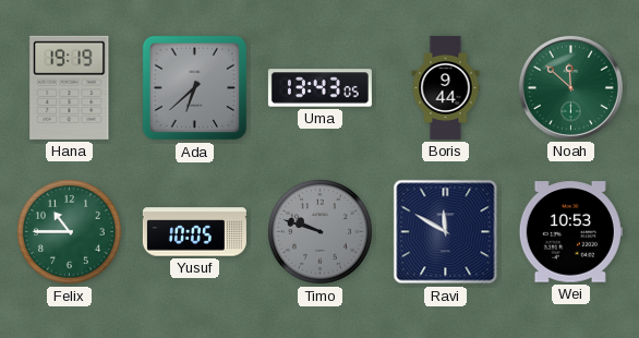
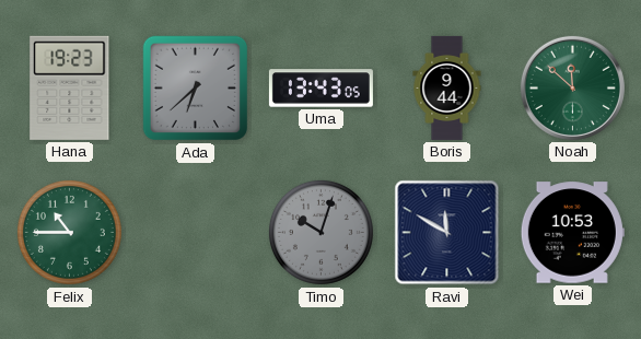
Hana: 19:19 -> 19:23
Yusuf: 10:05 -> none
Timo: 9:48 -> 10:03
